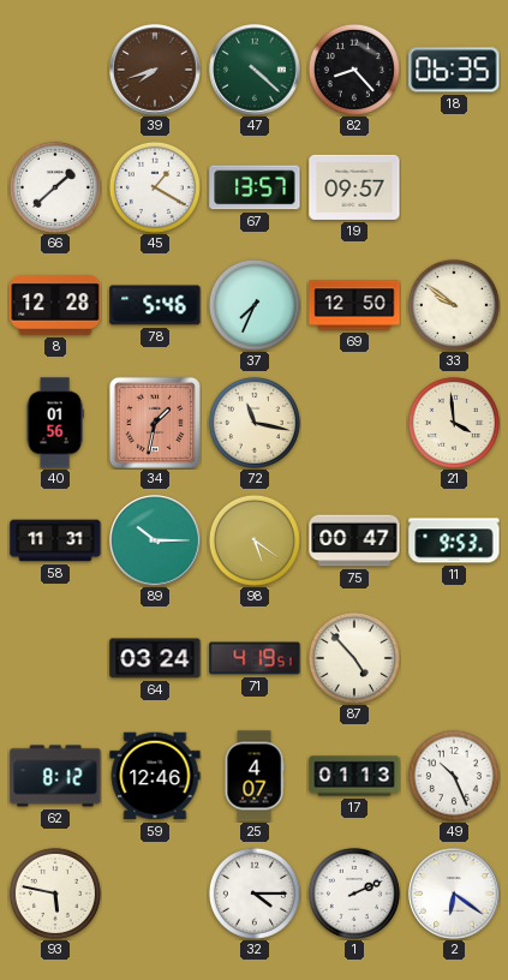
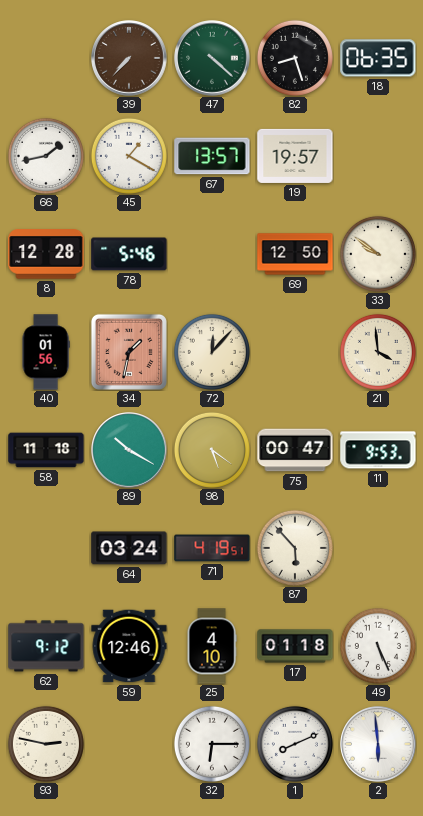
39: 7:42 -> 7:37
82: 8:23 -> 8:27
66: 1:38 -> 1:43
19: 09:57 -> 19:57
37: 7:34 -> none
72: 11:17 -> 12:07
58: 11:31 -> 11:18
89: 10:15 -> 10:20
87: 4:53 -> 5:53
62: 8:12 -> 9:12
25: 4:07 -> 4:10
17: 01:13 -> 01:18
49: 10:26 -> 5:26
93: 5:47 -> 2:47
32: 4:15 -> 6:15
1: 2:11 -> 8:11
2: 6:21 -> 5:59
